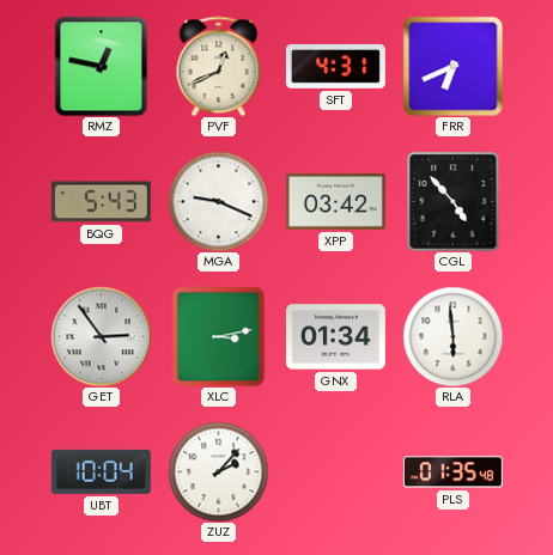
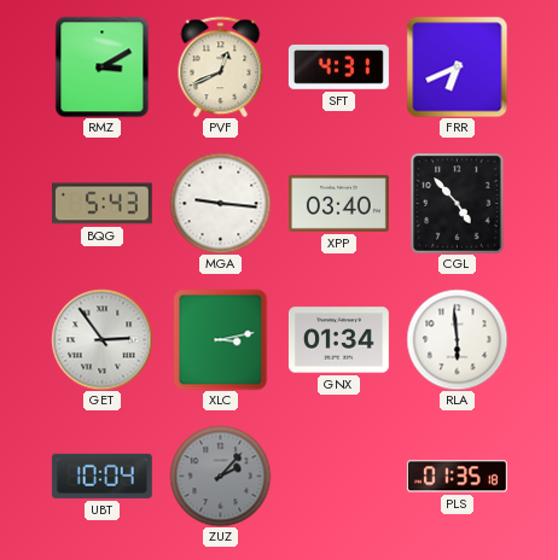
RMZ: 12:47 -> 3:10
MGA: 9:19 -> 9:16
XPP: 03:42 -> 03:40
ZUZ dial: white -> grey
PLS: 01:35:48 -> 01:35:18
